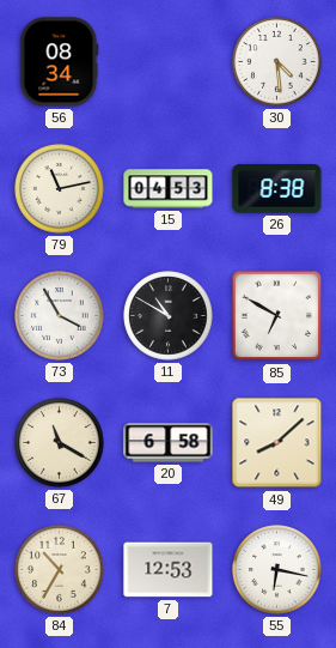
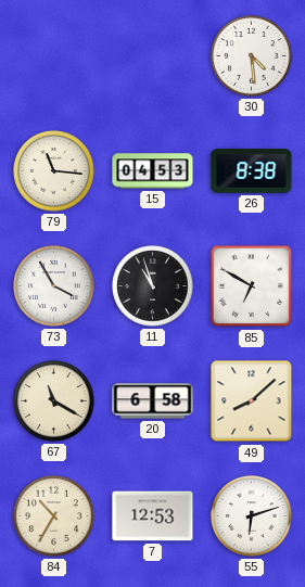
56: 08:34 -> none
79: 11:13 -> 11:16
11: 10:50 -> 10:57
55: 6:17 -> 6:12
